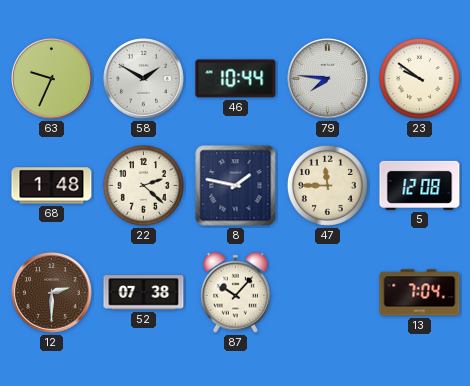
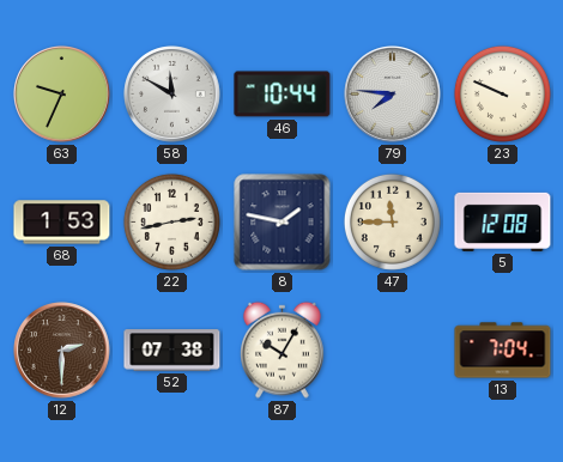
58: 1:50 -> 11:50
23: 9:51 -> 9:49
68: 1:48 -> 1:53
22: 2:22 -> 2:43
87: 10:07 -> 10:05
